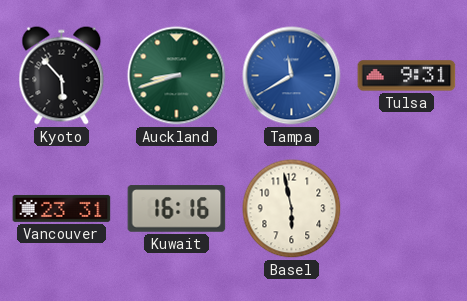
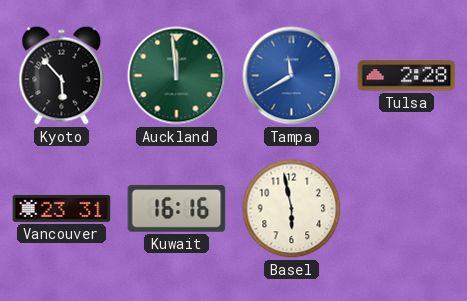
Auckland: 8:42 -> 11:59
Tulsa: 9:31 -> 2:28
